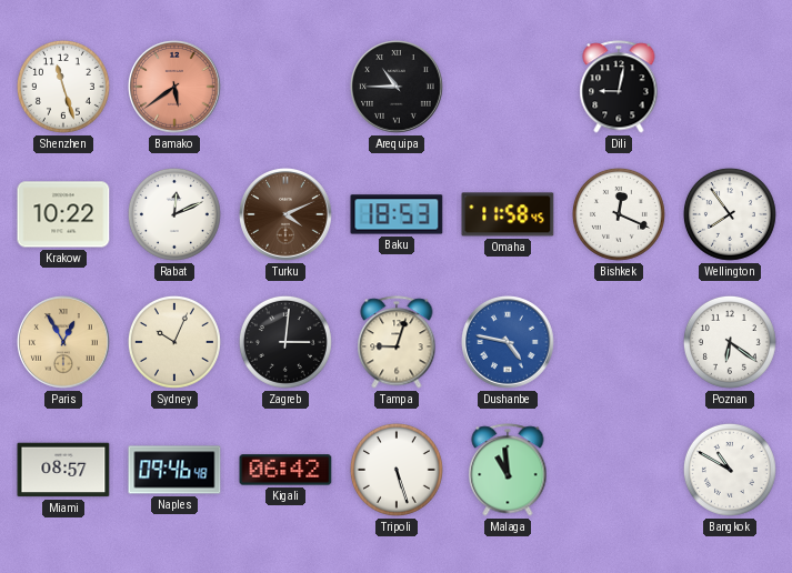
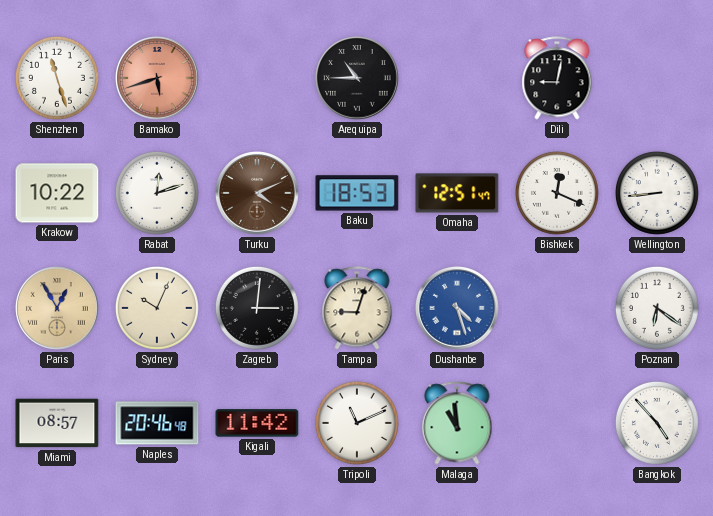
Bamako: 5:39 -> 5:42
Rabat: 12:11 -> 12:12
Omaha: 11:58 -> 12:51
Wellington: 7:54 -> 8:44
Dushanbe: 4:47 -> 4:27
Naples: 09:46 -> 20:46
Kigali: 06:42 -> 11:42
Tripoli: 5:27 -> 11:11
Bangkok: 10:50 -> 4:53
